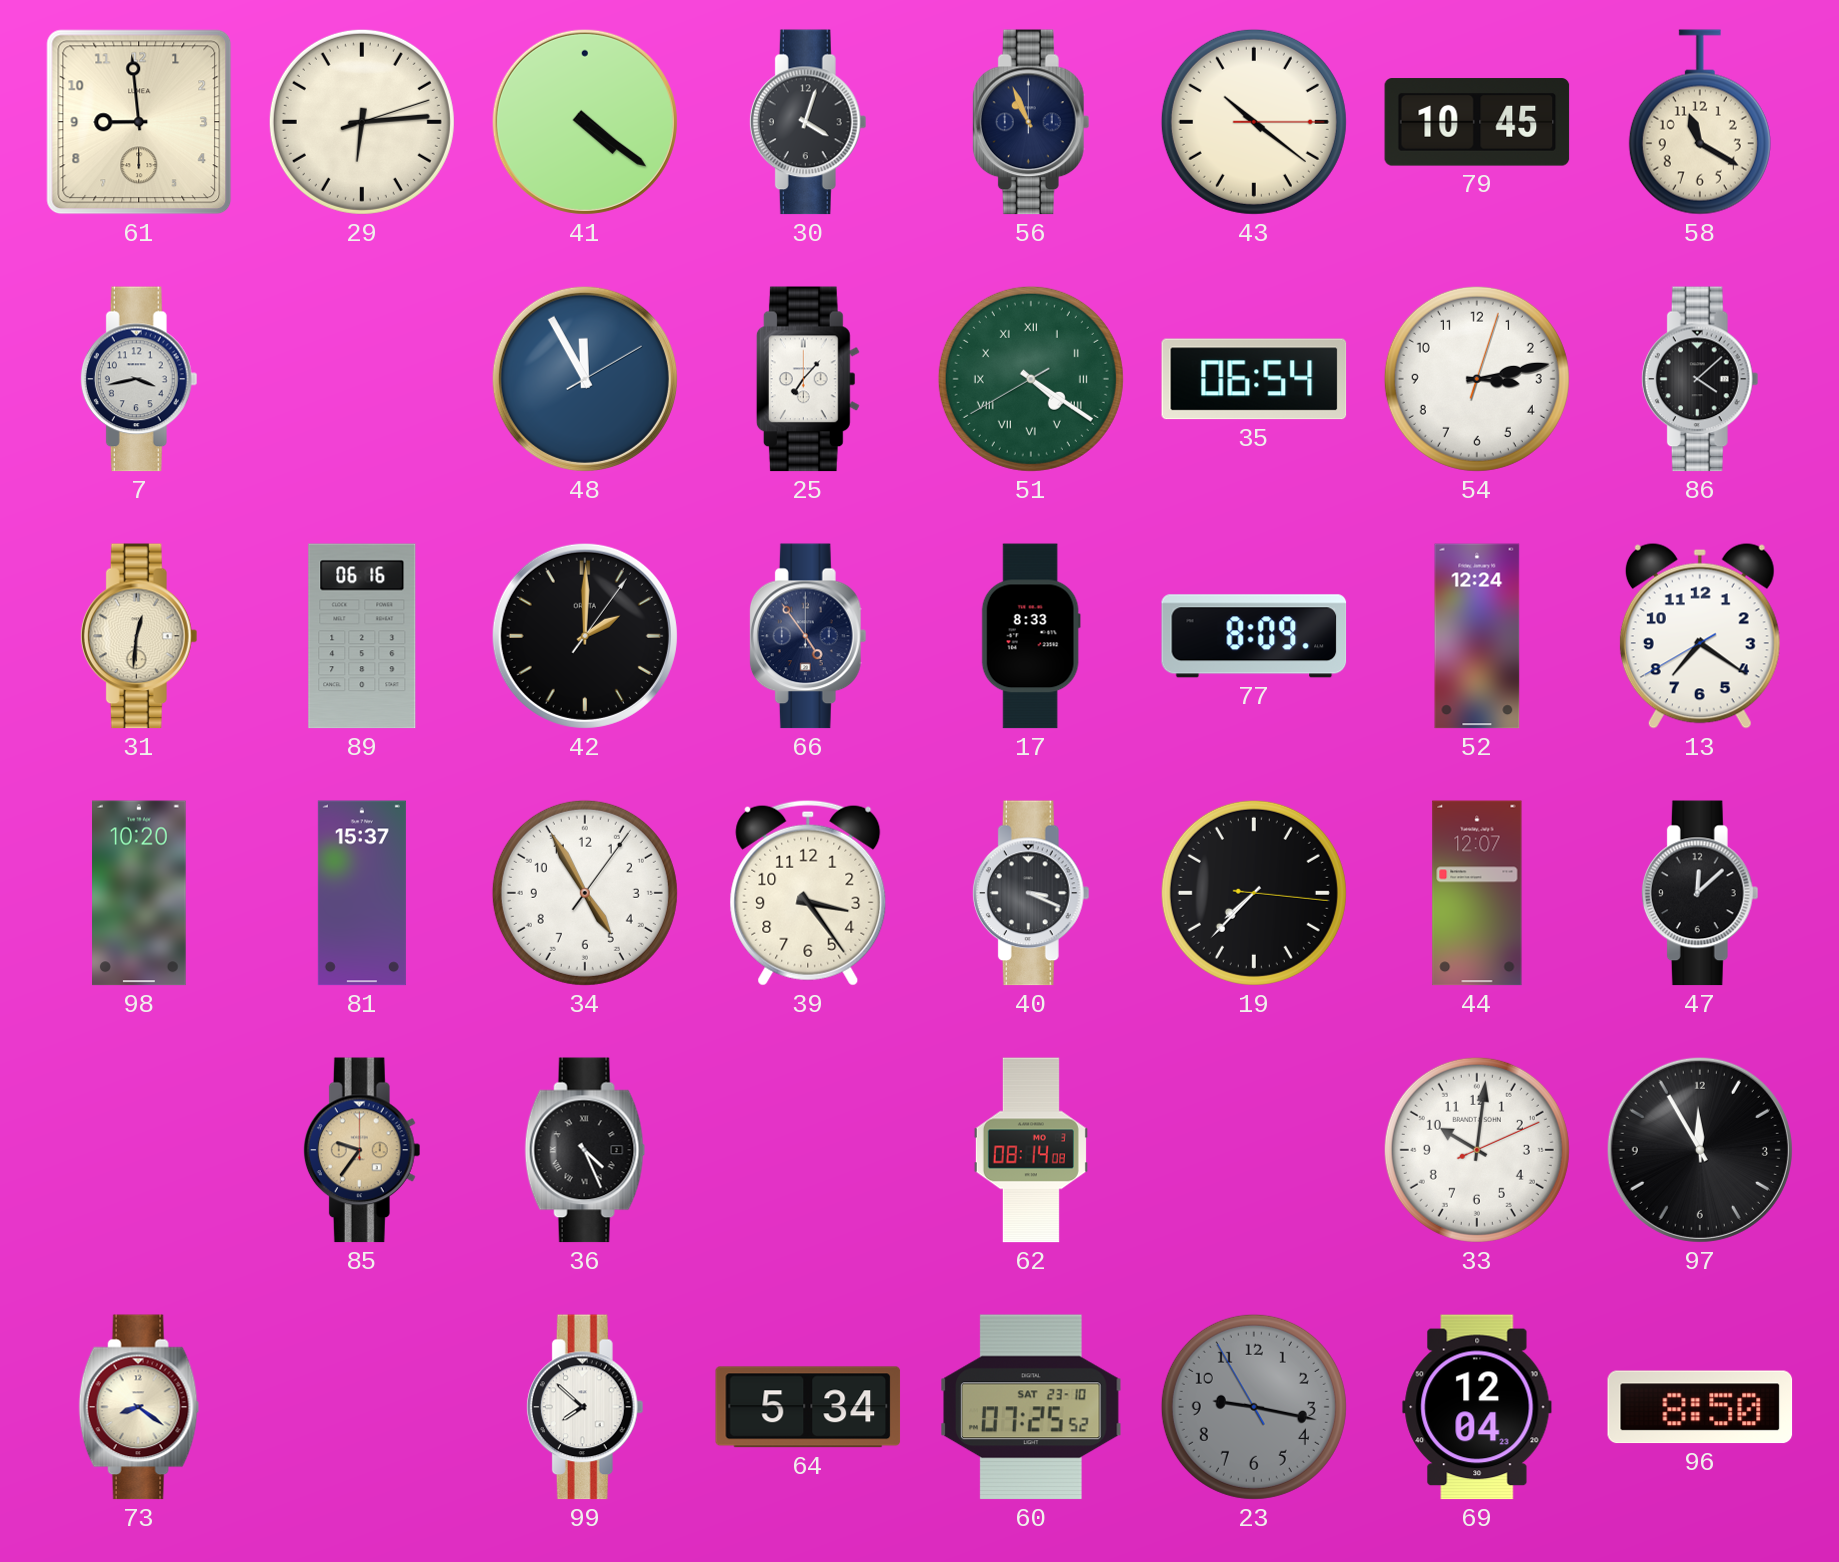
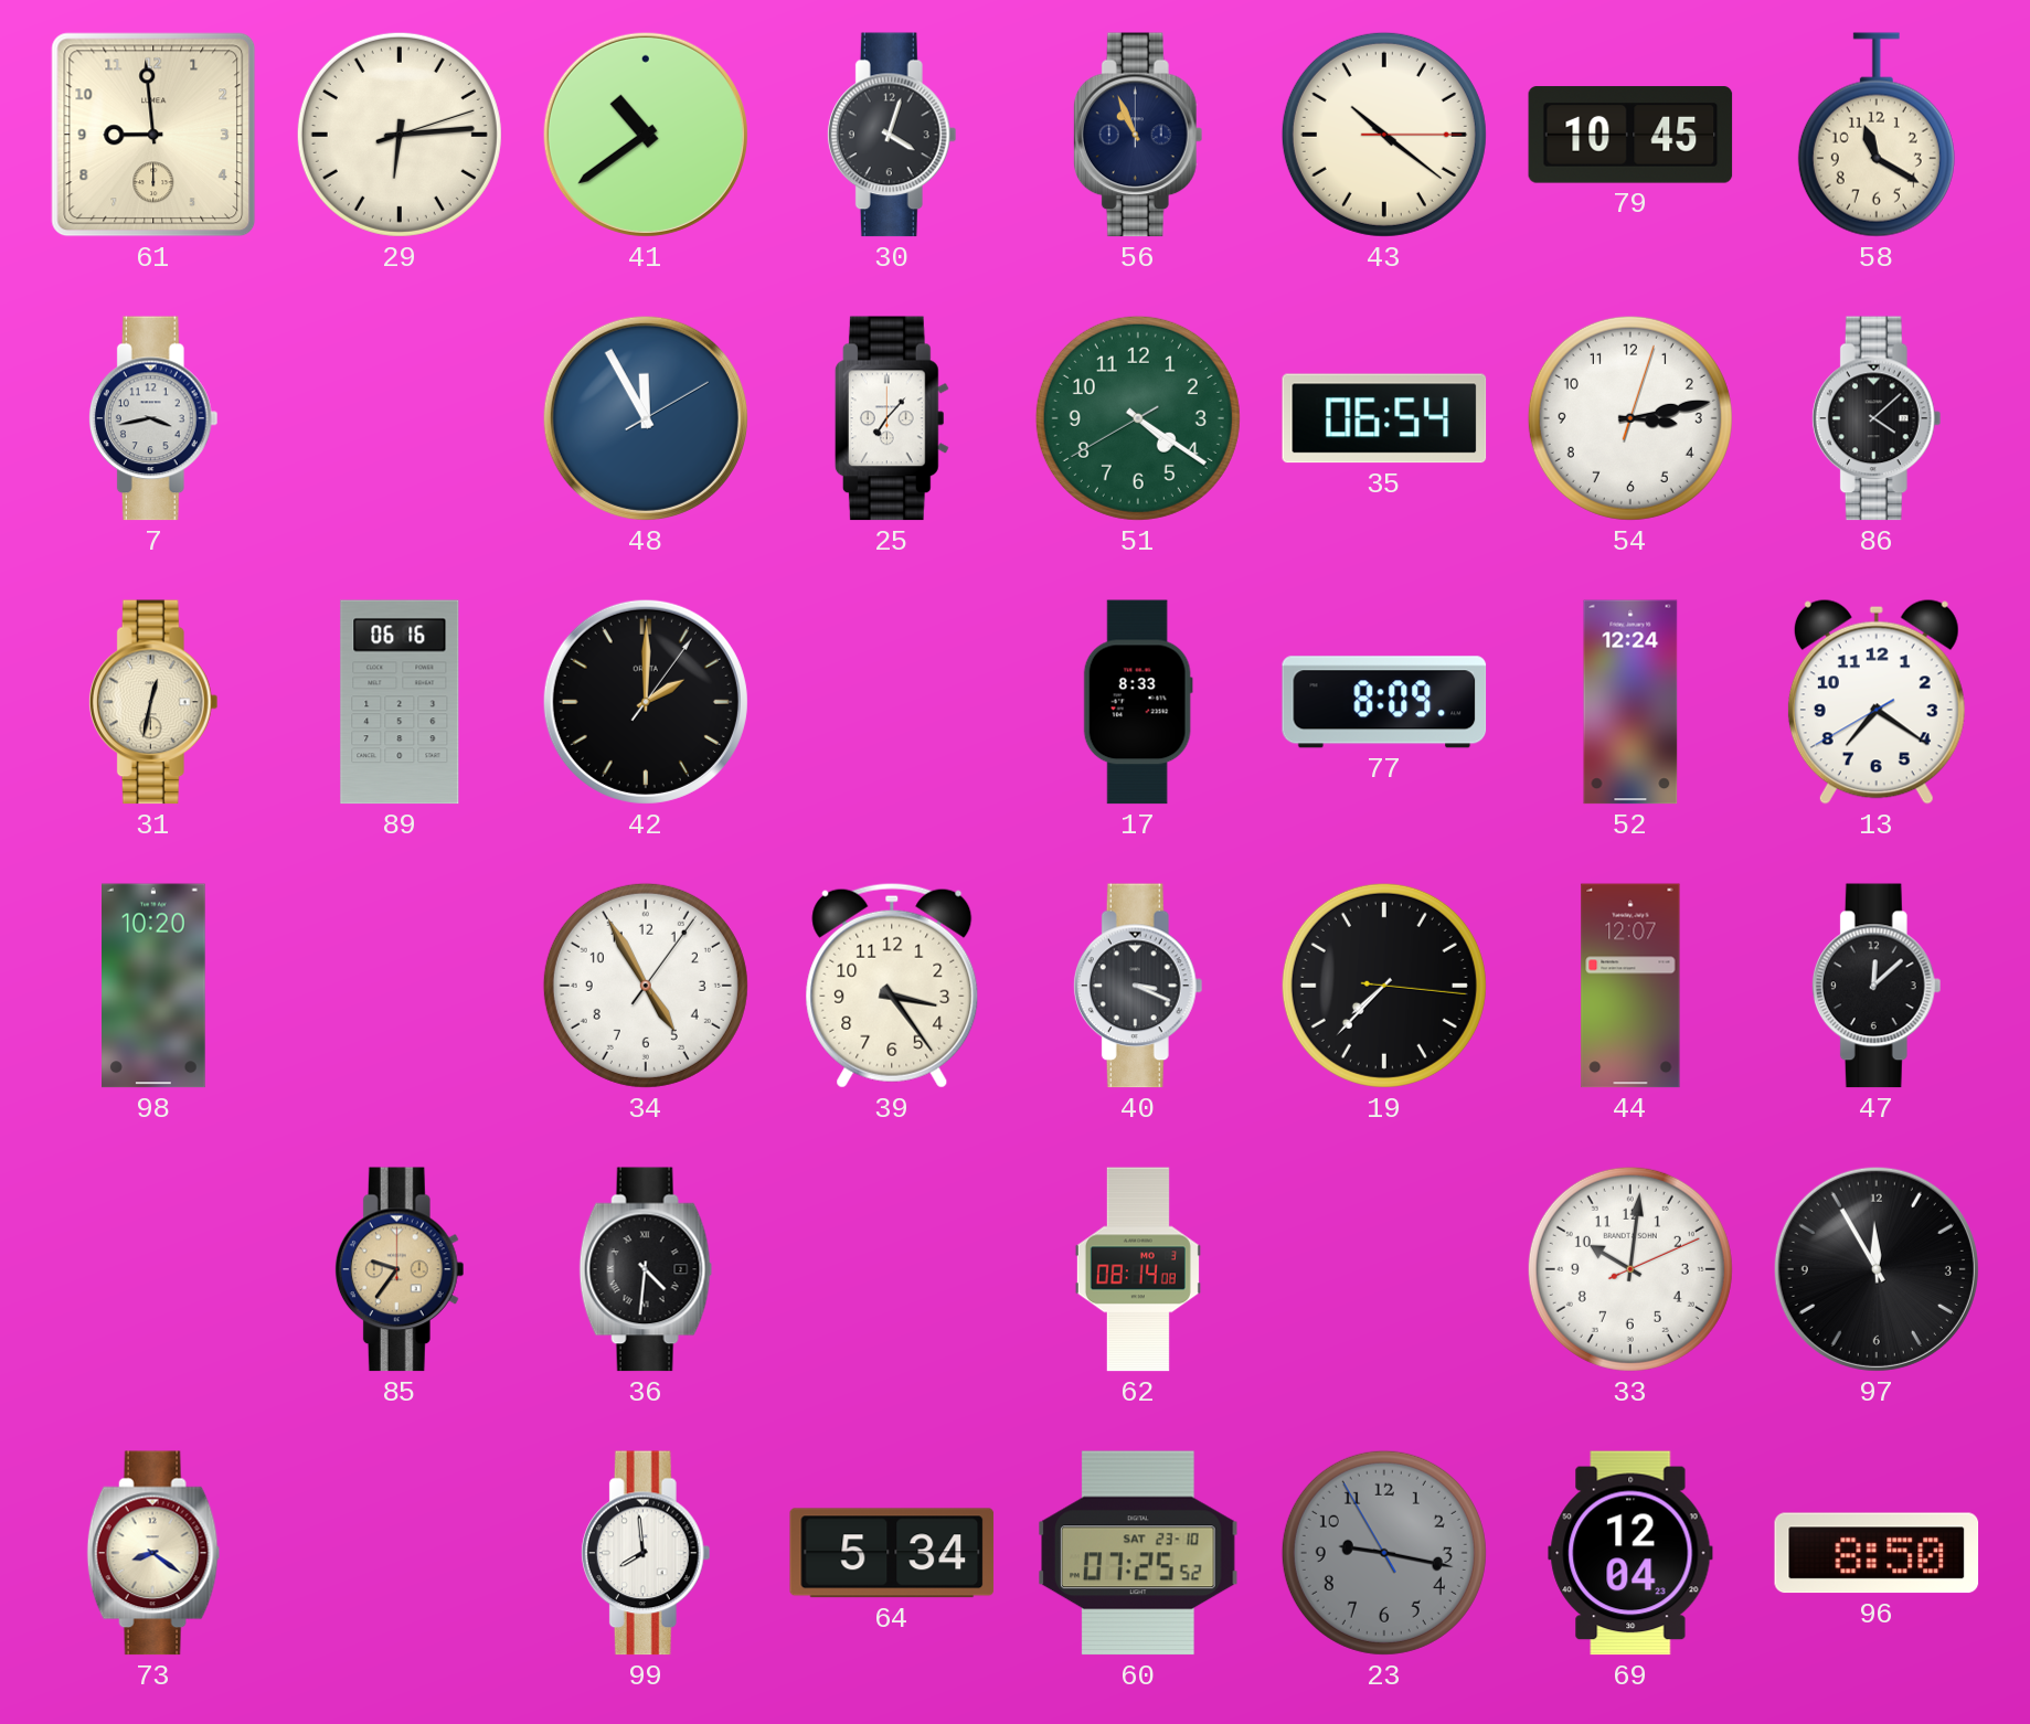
41: 4:21 -> 10:39
51 numerals: Roman -> Arabic
31: 12:31 -> 12:32
66: 4:54 -> none
81: 15:37 -> none
36: 4:26 -> 4:31
99: 7:52 -> 7:59
